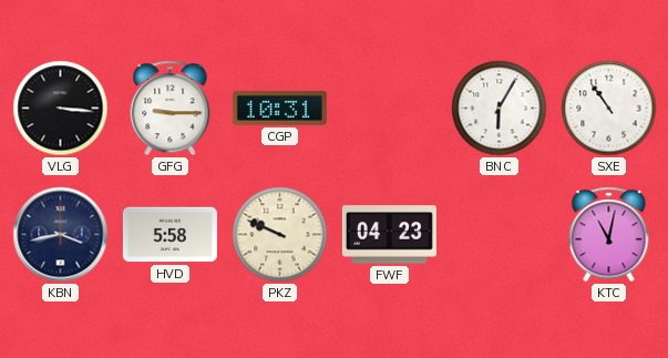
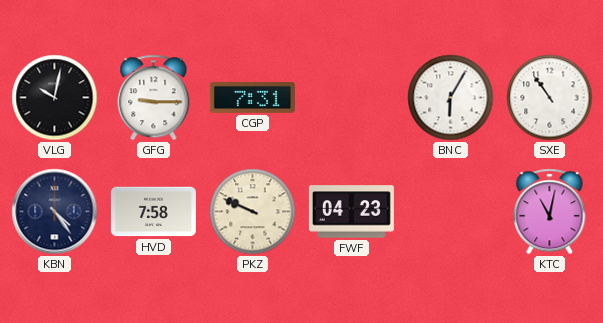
VLG: 3:16 -> 10:02
CGP: 10:31 -> 7:31
KBN: 3:43 -> 4:24
HVD: 5:58 -> 7:58
